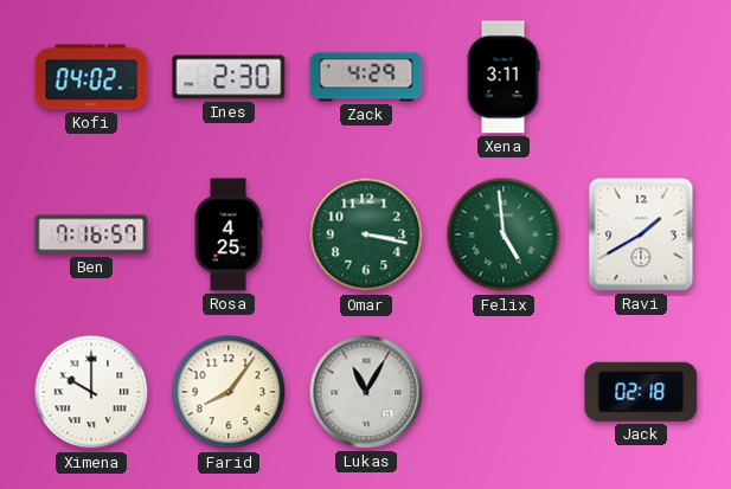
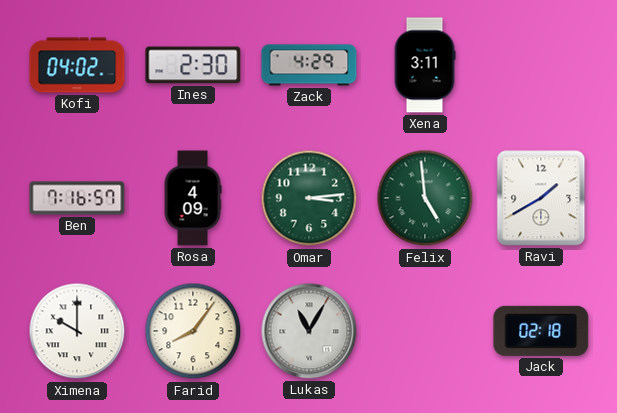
Rosa: 4:25 -> 4:09
Omar: 3:17 -> 3:14
